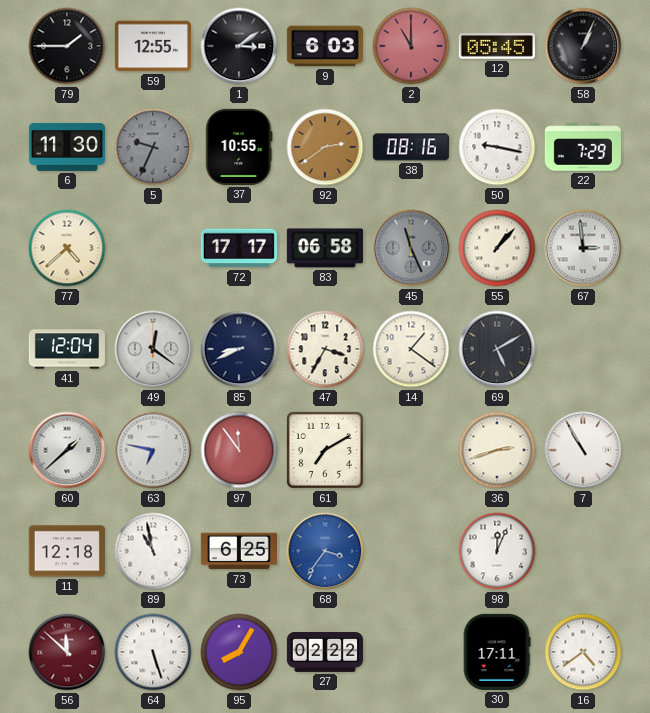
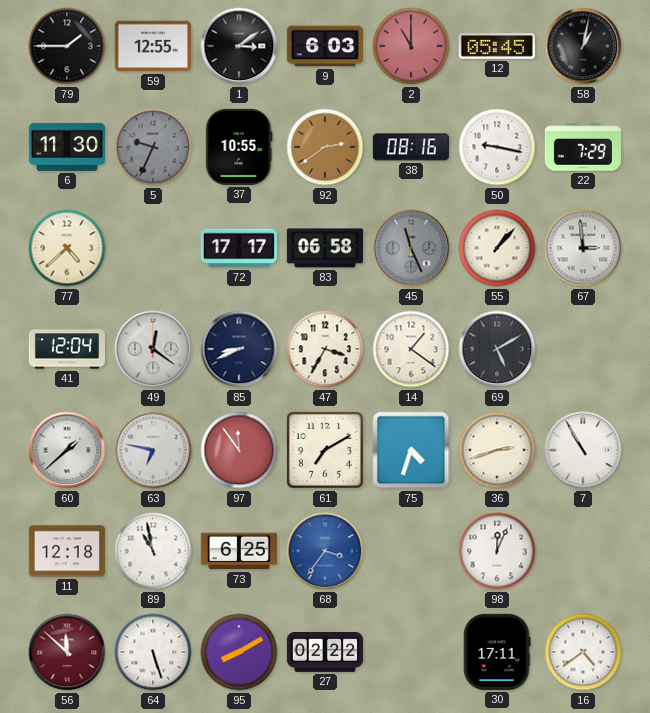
58: 1:04 -> 1:02
75: none -> 4:33
95: 8:05 -> 8:10
